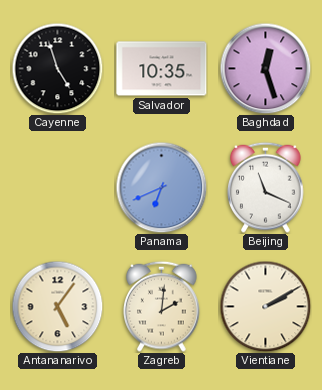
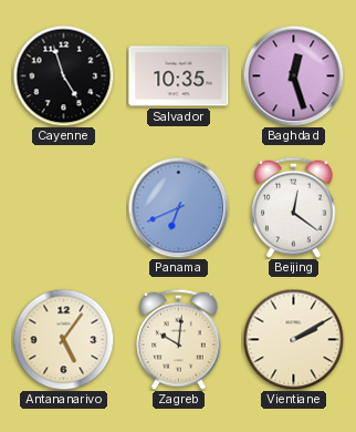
Beijing: 11:19 -> 12:21
Zagreb: 2:01 -> 10:01
